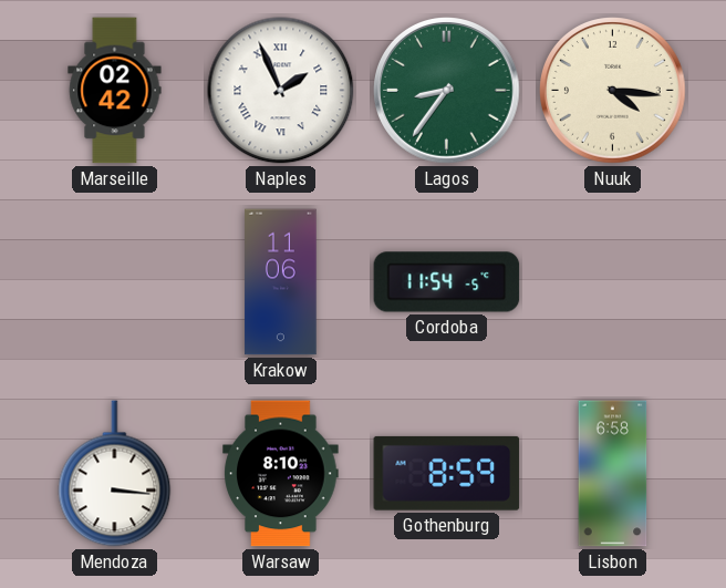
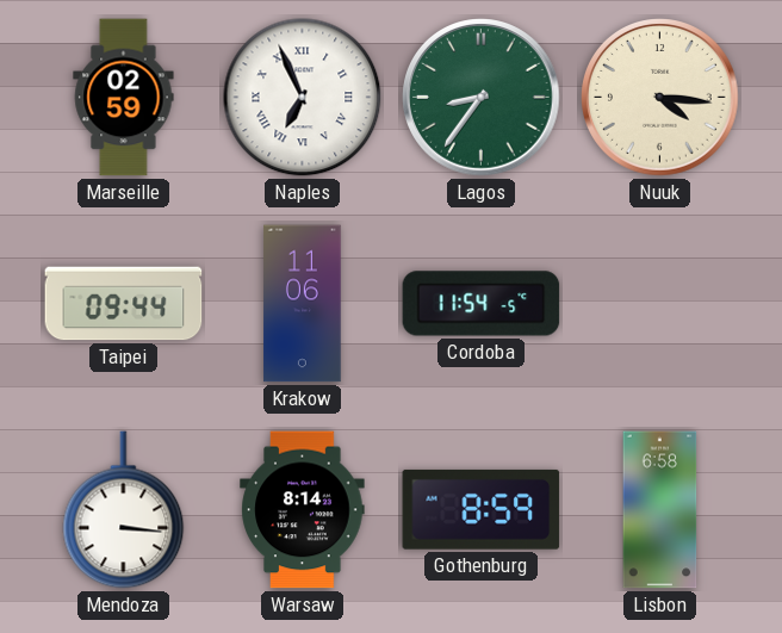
Marseille: 02:42 -> 02:59
Naples: 1:56 -> 6:56
Taipei: none -> 09:44
Warsaw: 8:10 -> 8:14
